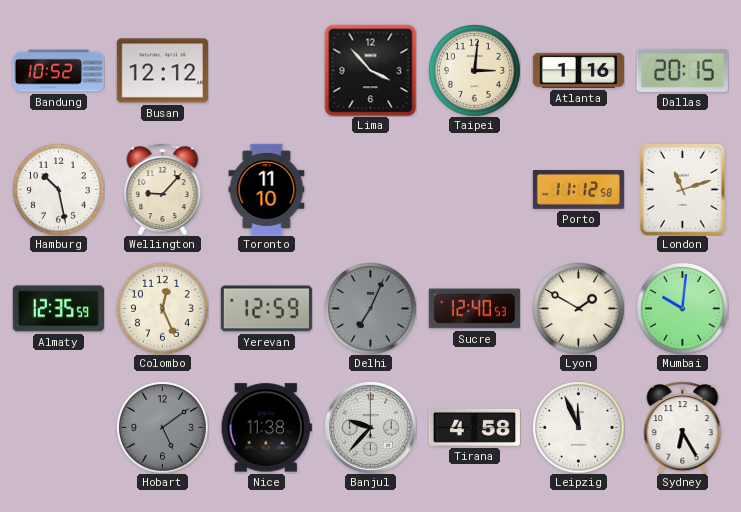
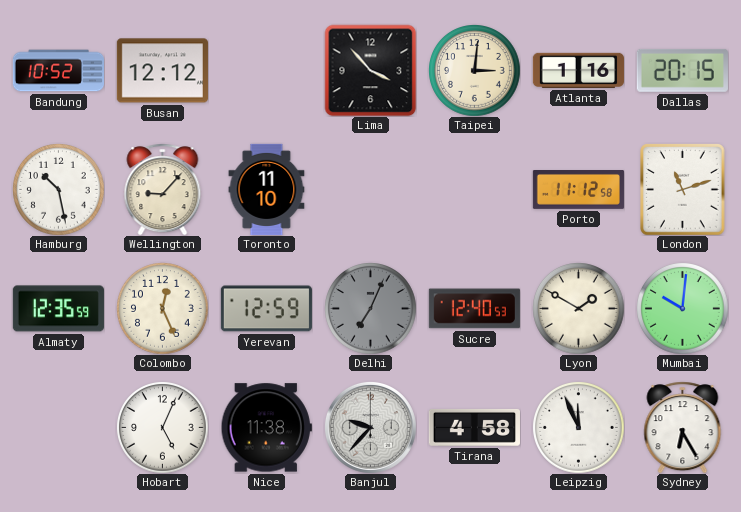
Hobart: 5:09 -> 5:04
Hobart dial: grey -> white
